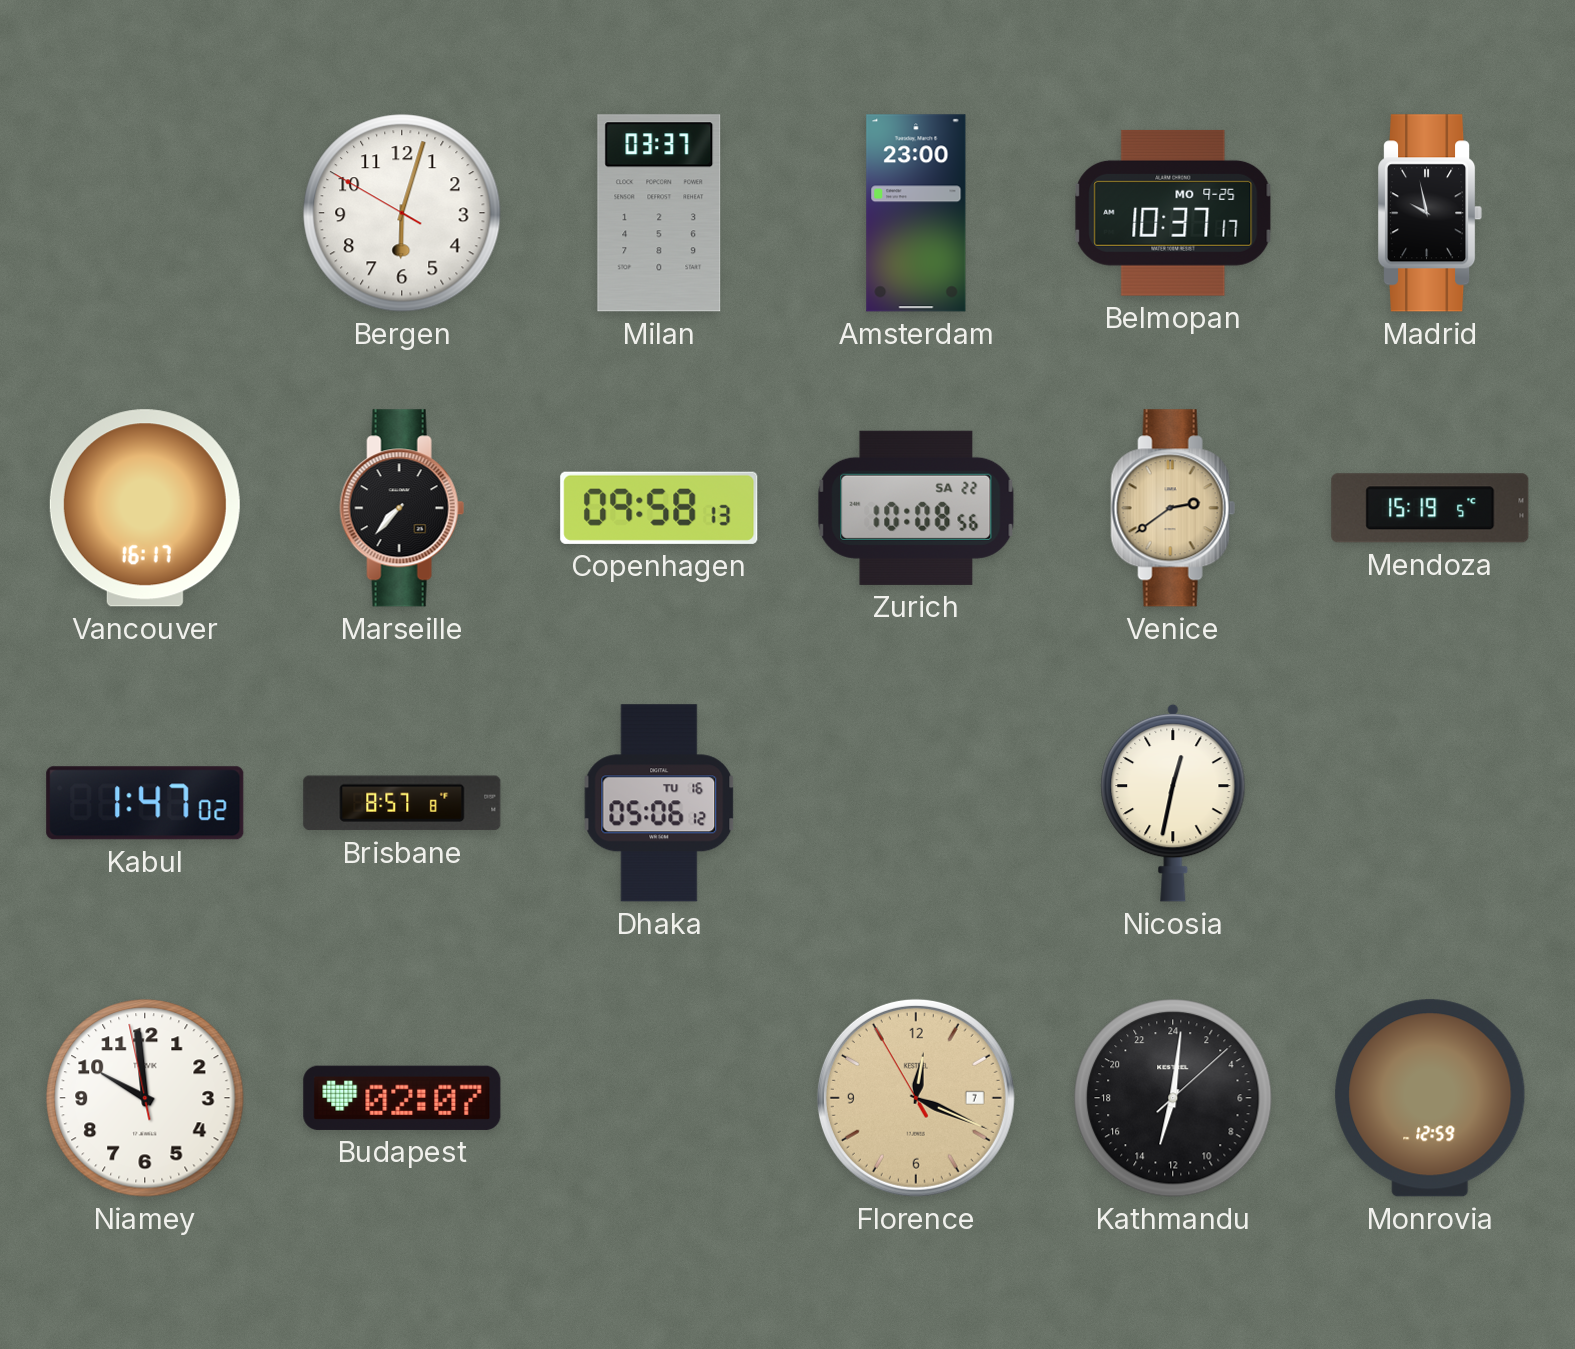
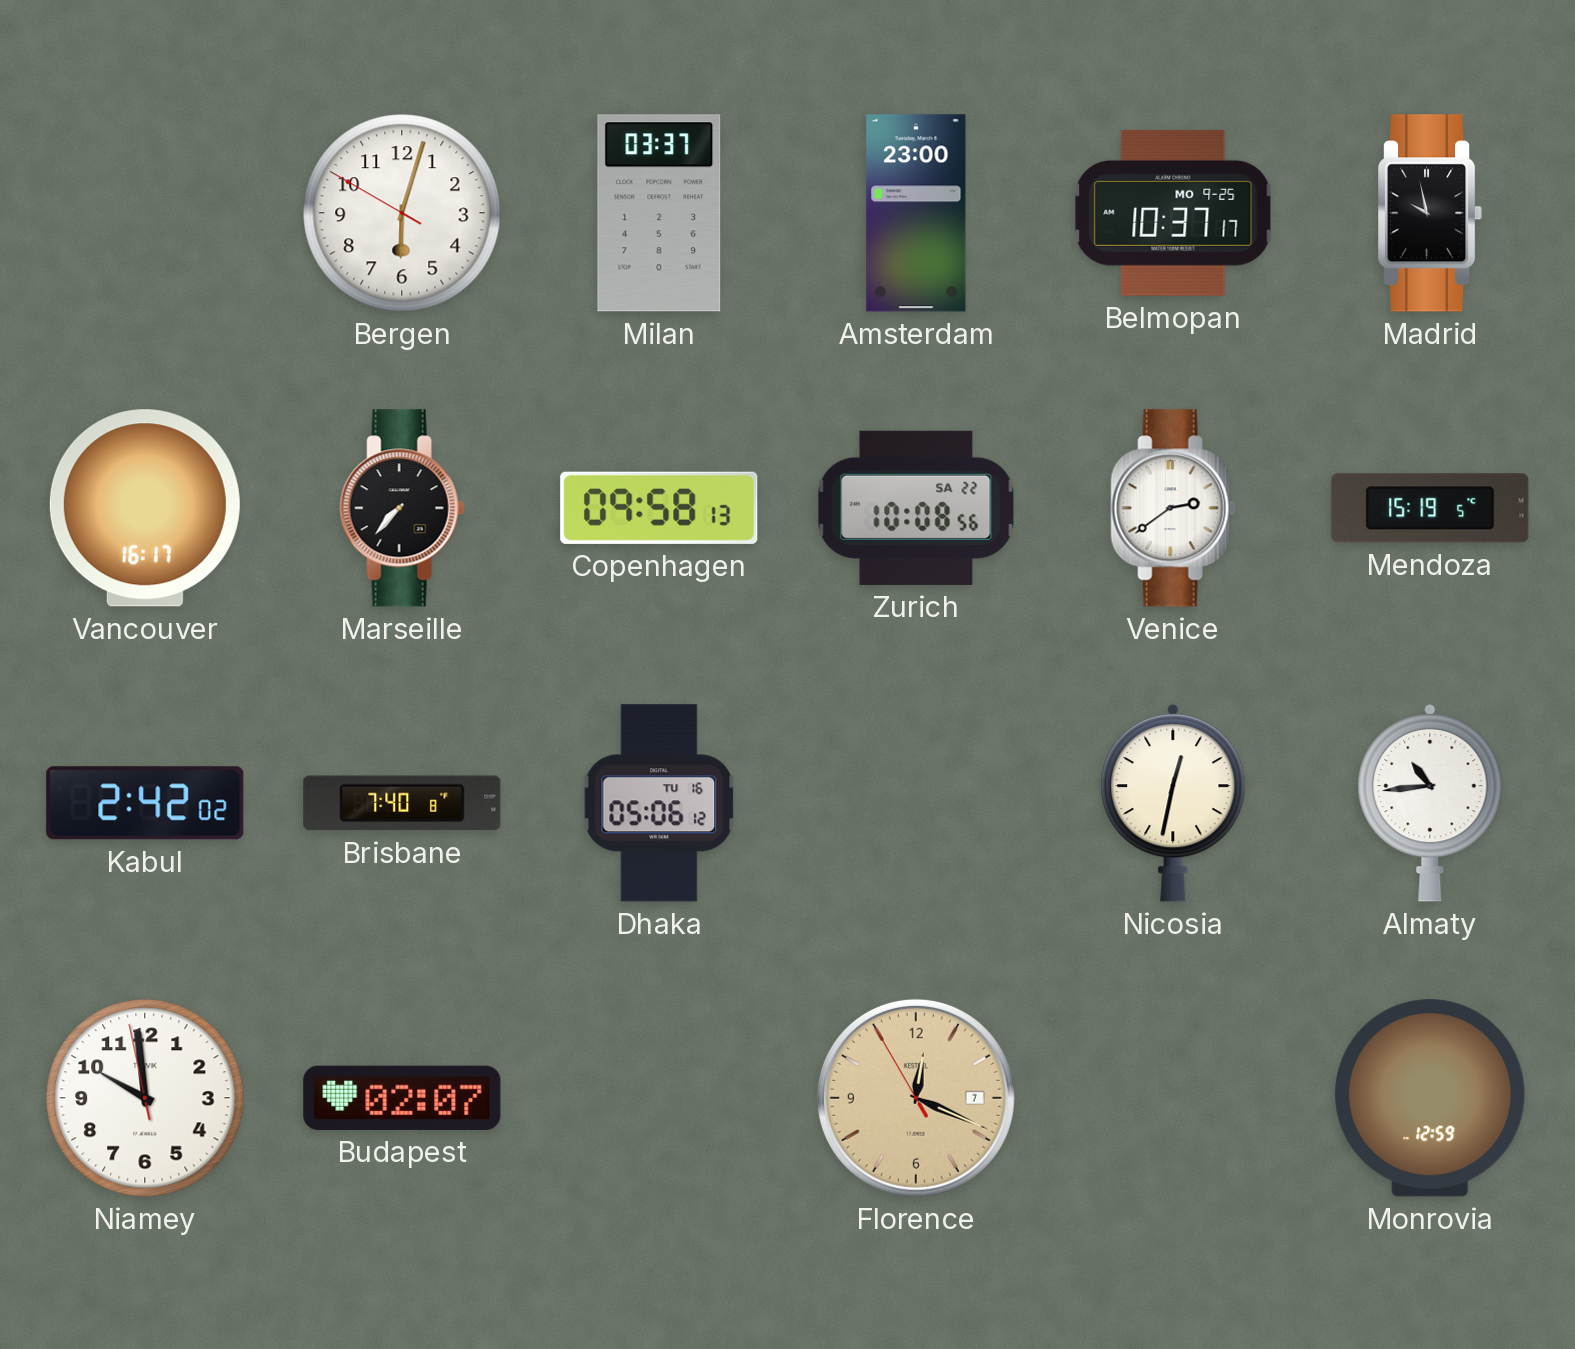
Venice dial: champagne -> white
Kabul: 1:47 -> 2:42
Brisbane: 8:57 -> 7:40
Almaty: none -> 10:44
Kathmandu: 13:01 -> none
